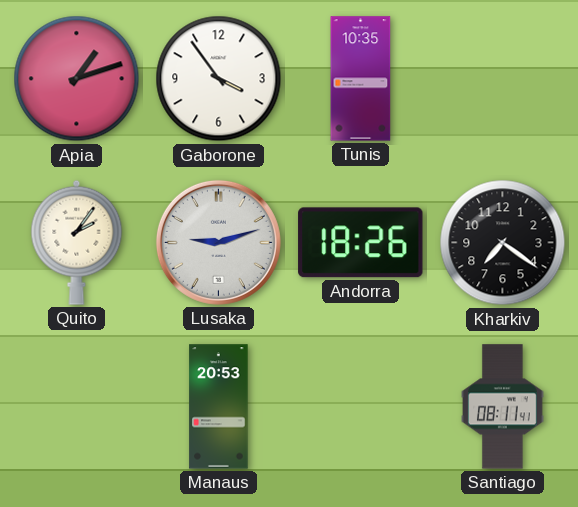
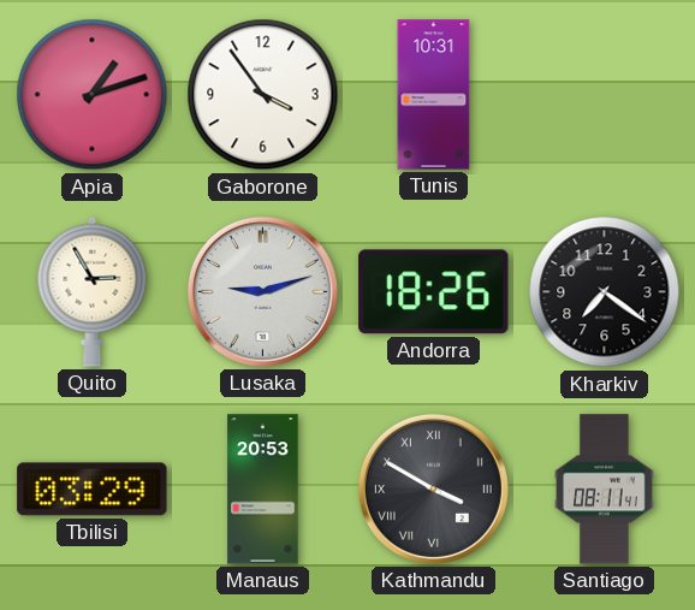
Tunis: 10:35 -> 10:31
Quito: 2:06 -> 2:55
Tbilisi: none -> 03:29
Kathmandu: none -> 3:50
